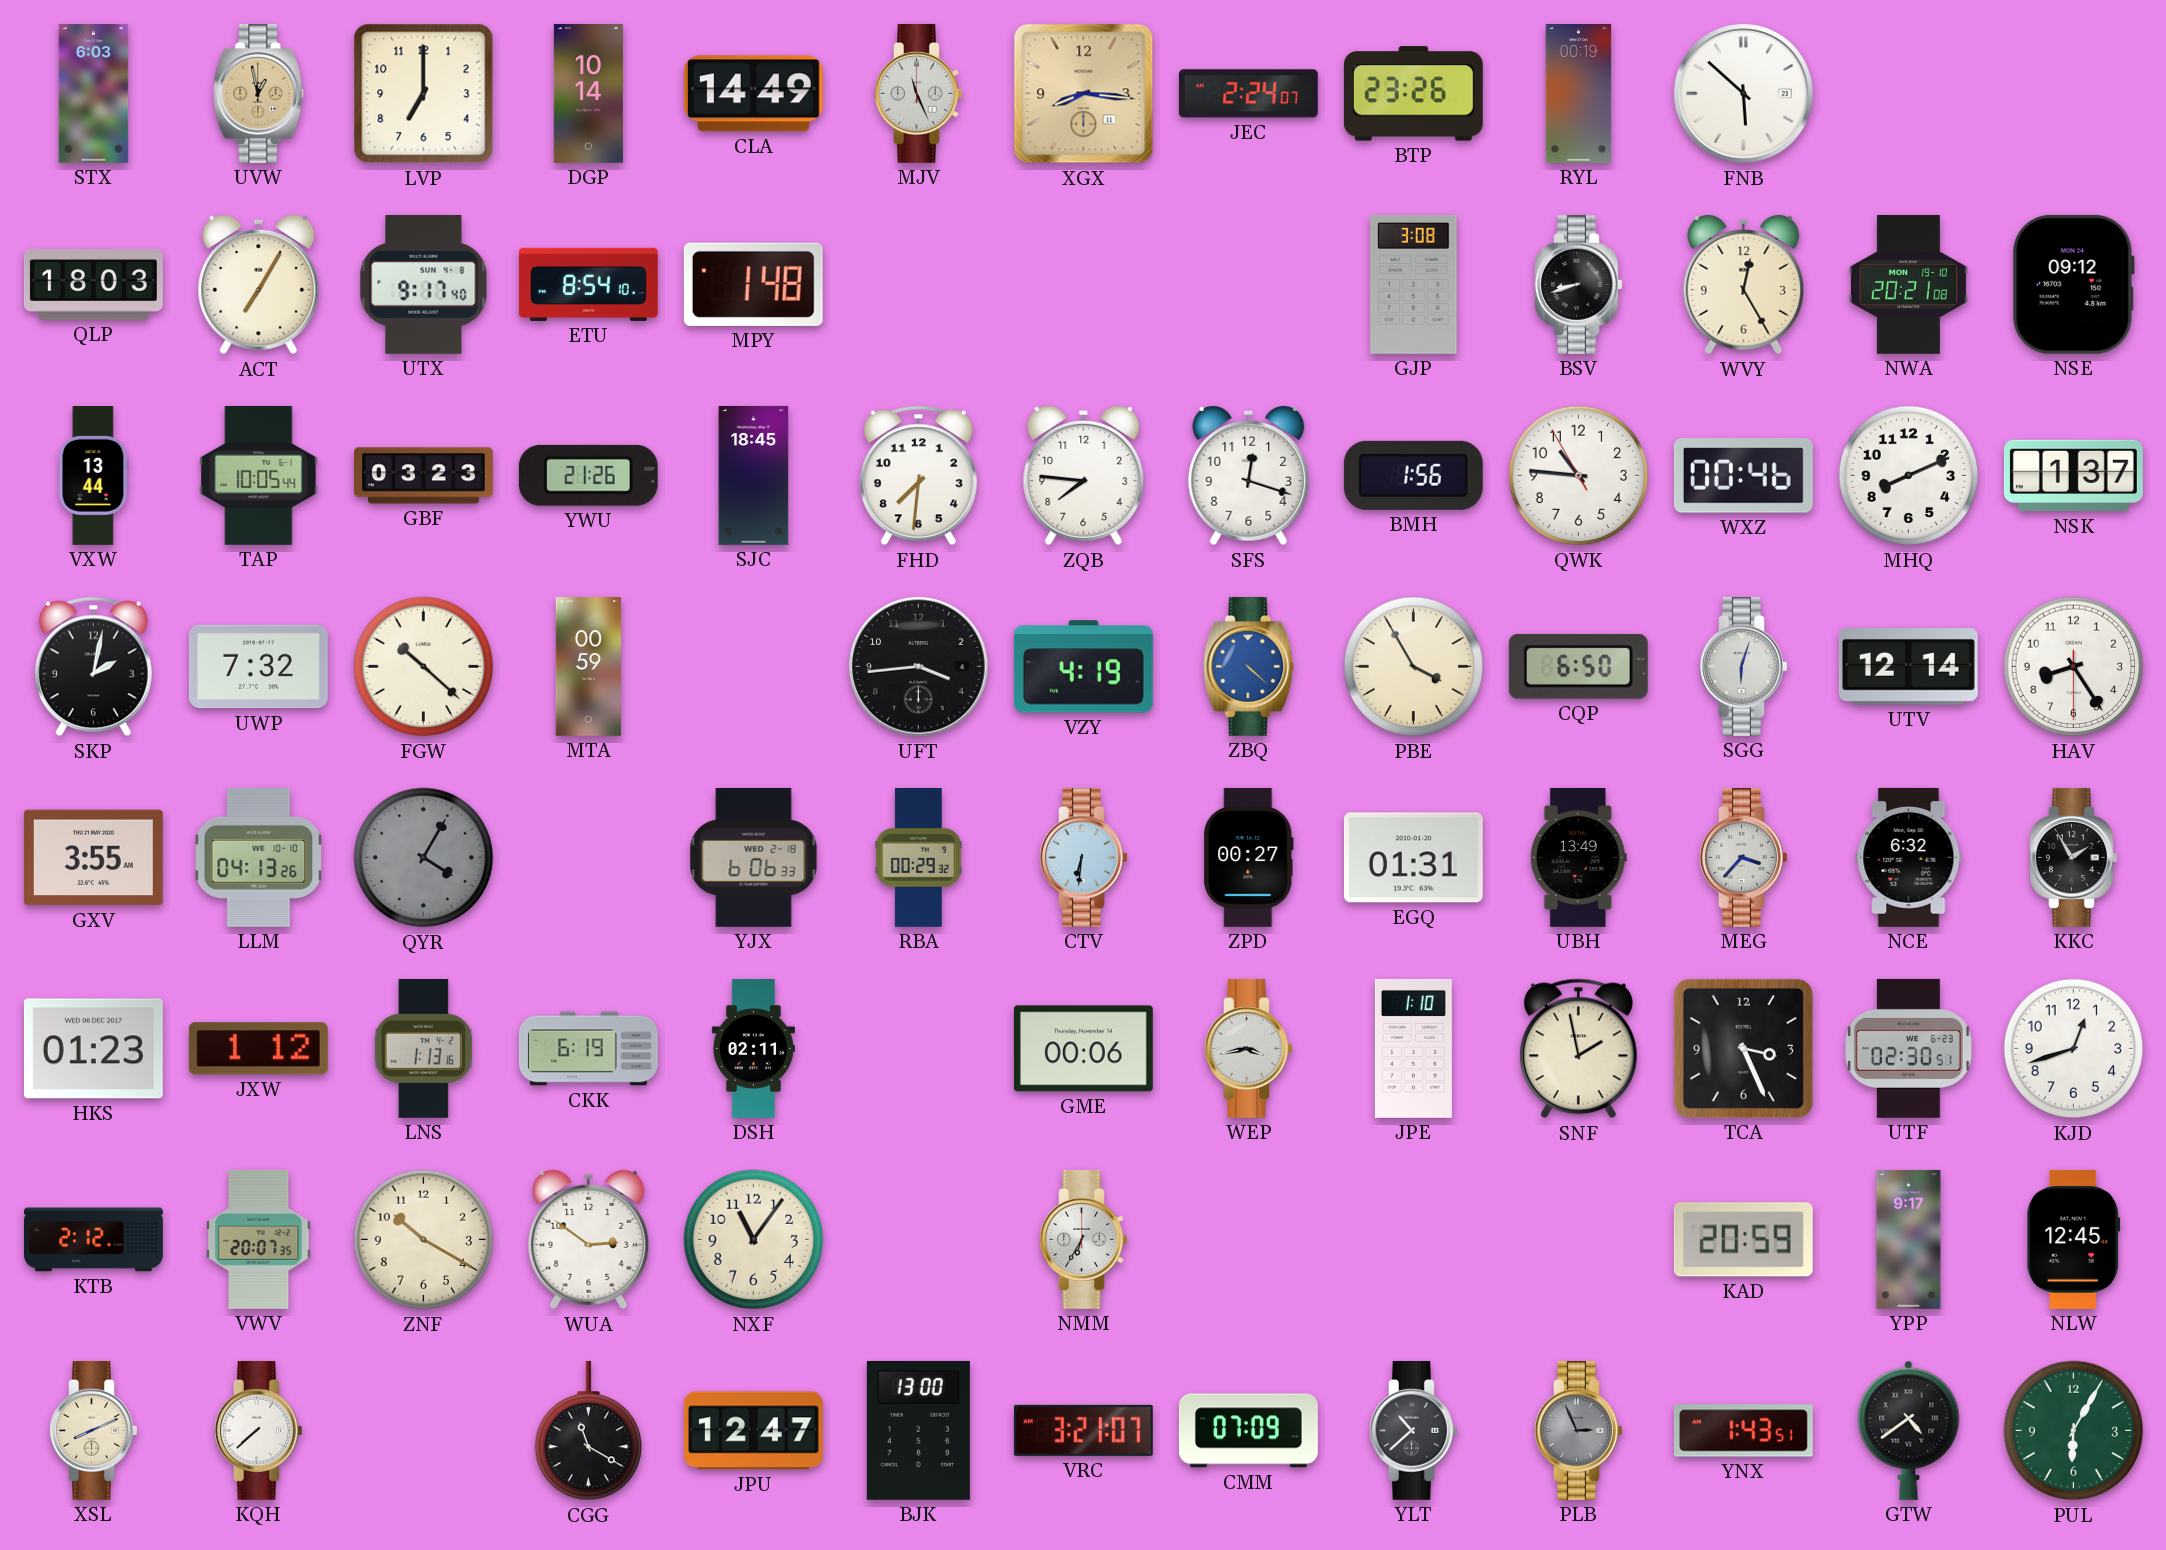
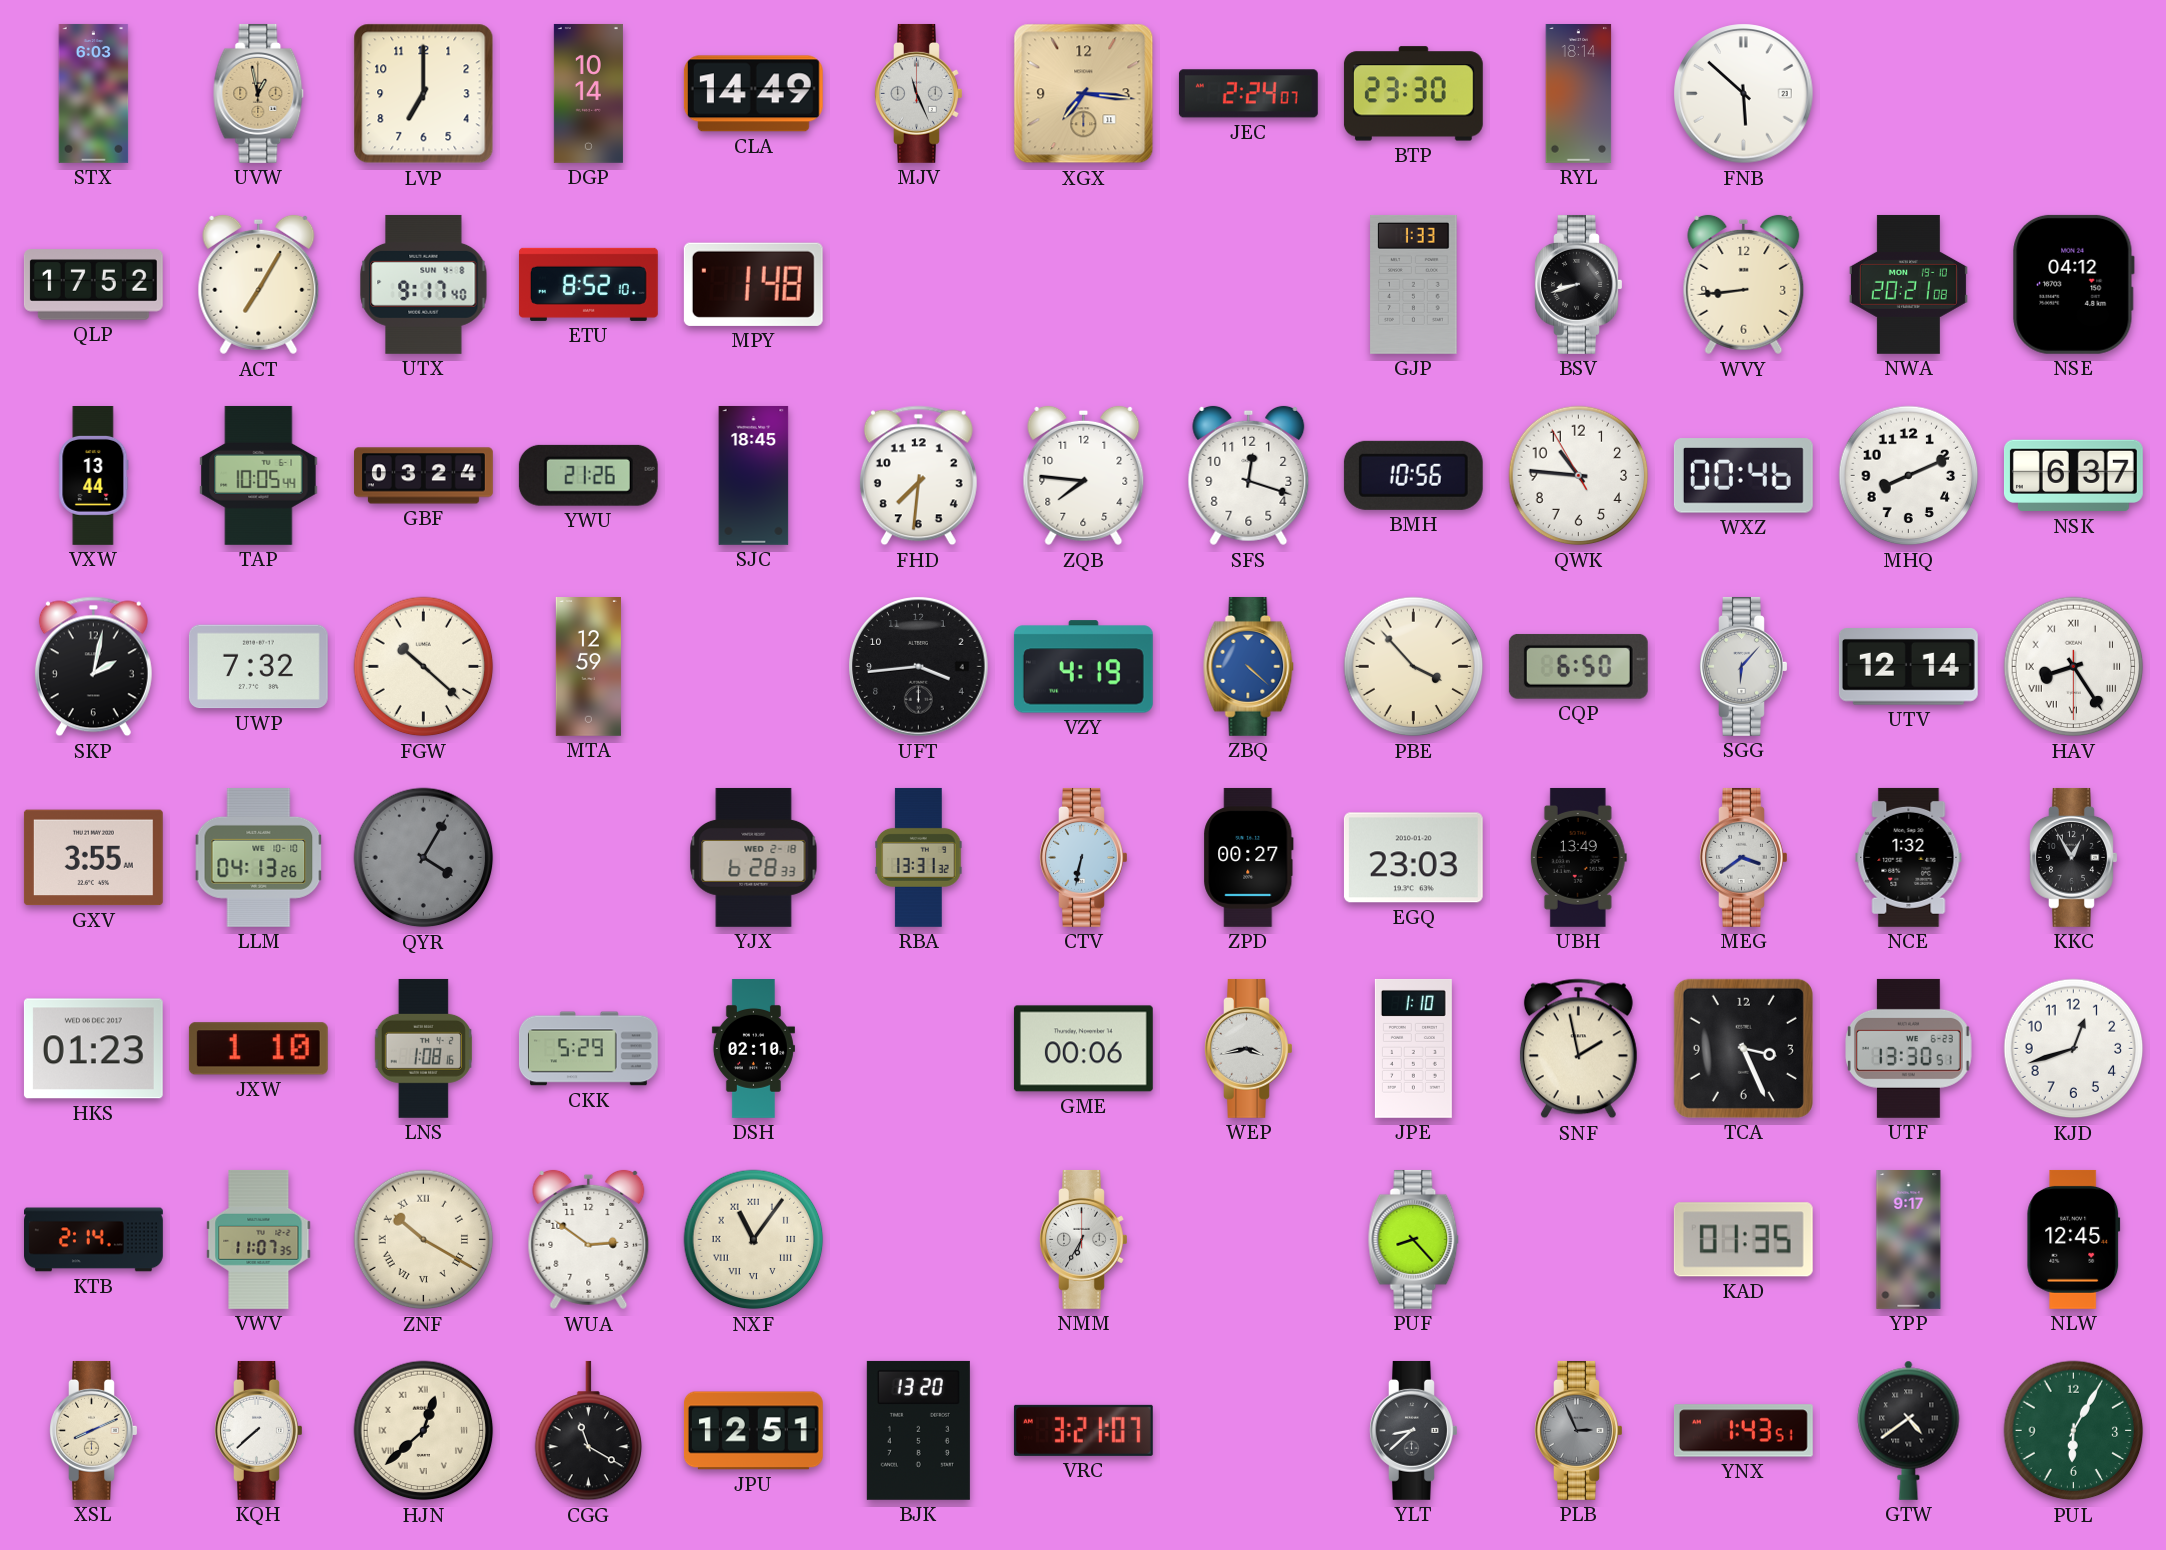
XGX: 8:16 -> 7:16
BTP: 23:26 -> 23:30
RYL: 00:19 -> 18:14
QLP: 18:03 -> 17:52
ETU: 8:54 -> 8:52
GJP: 3:08 -> 1:33
WVY: 12:25 -> 8:44
NSE: 09:12 -> 04:12
GBF: 03:23 -> 03:24
BMH: 1:56 -> 10:56
NSK: 1:37 -> 6:37
MTA: 00:59 -> 12:59
PBE: 3:55 -> 3:53
SGG: 6:03 -> 6:07
HAV numerals: Arabic -> Roman
YJX: 6:06 -> 6:28
RBA: 00:29 -> 13:31
CTV: 6:31 -> 6:32
EGQ: 01:31 -> 23:03
MEG: 3:37 -> 3:39
NCE: 6:32 -> 1:32
KKC: 1:55 -> 12:55
JXW: 1:12 -> 1:10
LNS: 1:13 -> 1:08
CKK: 6:19 -> 5:29
DSH: 02:11 -> 02:10
UTF: 02:30 -> 13:30
KTB: 2:12 -> 2:14
VWV: 20:07 -> 11:07
ZNF numerals: Arabic -> Roman
NXF numerals: Arabic -> Roman
PUF: none -> 8:23
KAD: 20:59 -> 01:35
HJN: none -> 12:38
JPU: 12:47 -> 12:51
BJK: 13:00 -> 13:20
CMM: 07:09 -> none
YLT: 10:38 -> 8:38
